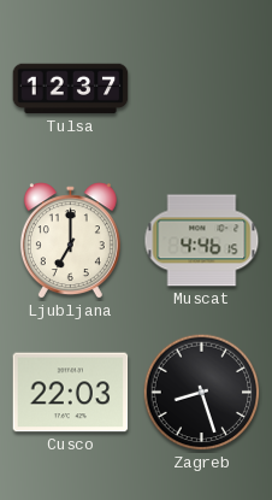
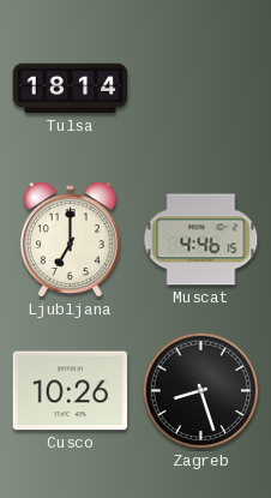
Tulsa: 12:37 -> 18:14
Cusco: 22:03 -> 10:26
